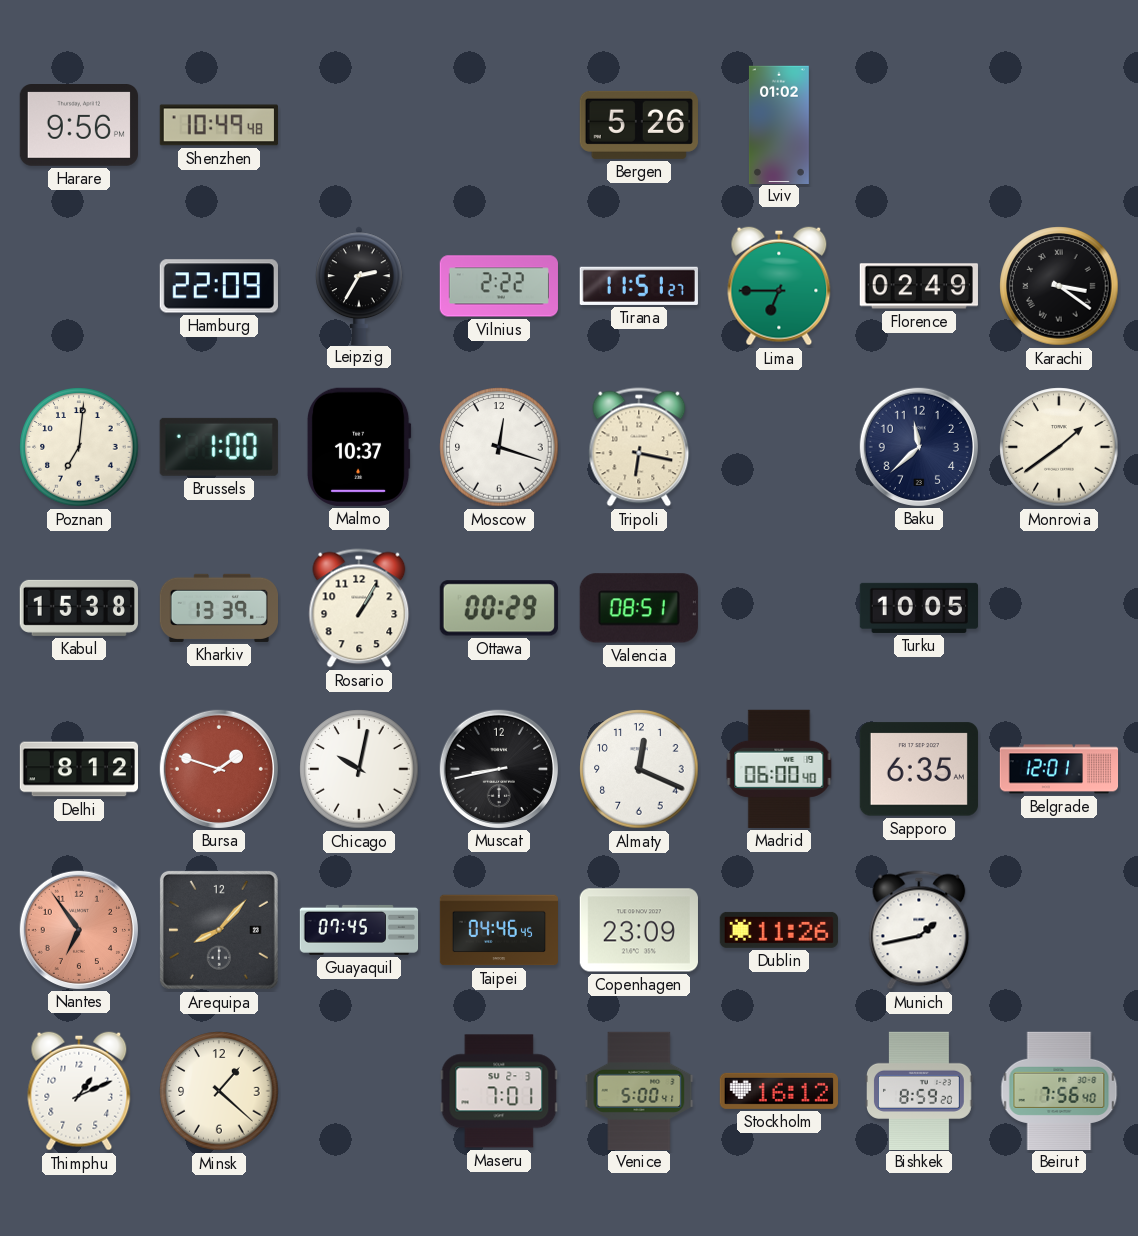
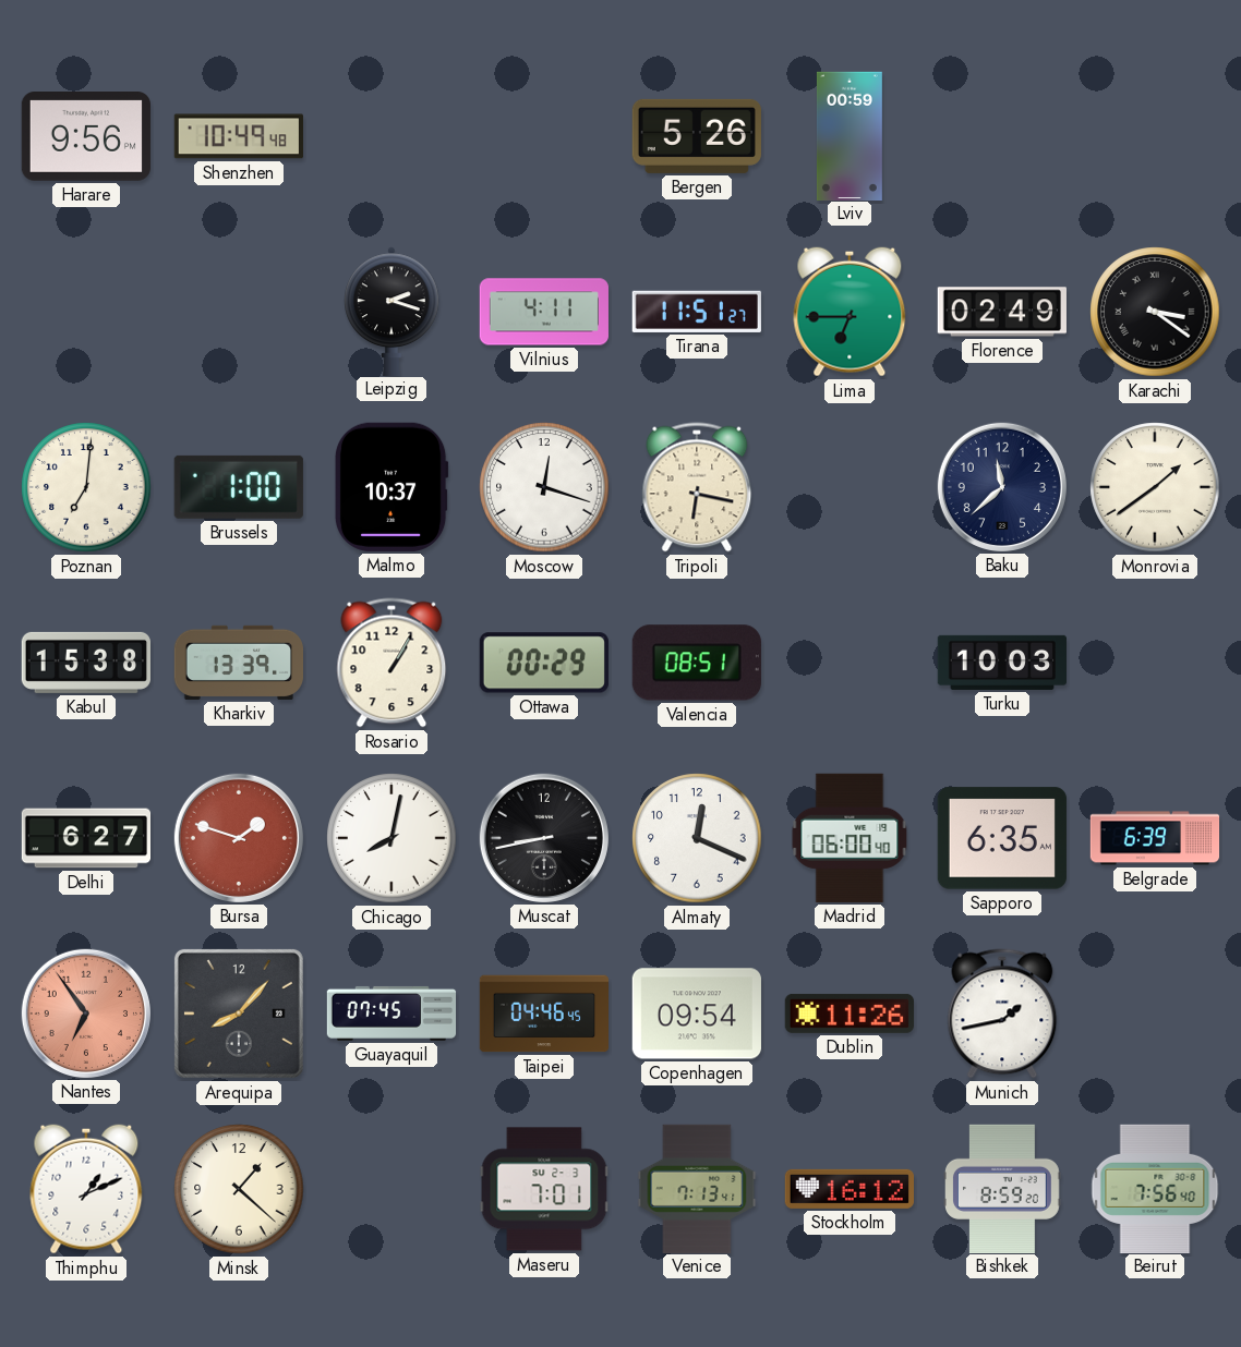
Lviv: 01:02 -> 00:59
Hamburg: 22:09 -> none
Leipzig: 2:35 -> 2:18
Vilnius: 2:22 -> 4:11
Turku: 10:05 -> 10:03
Delhi: 8:12 -> 6:27
Chicago: 10:02 -> 8:02
Belgrade: 12:01 -> 6:39
Copenhagen: 23:09 -> 09:54
Venice: 5:00 -> 7:13
